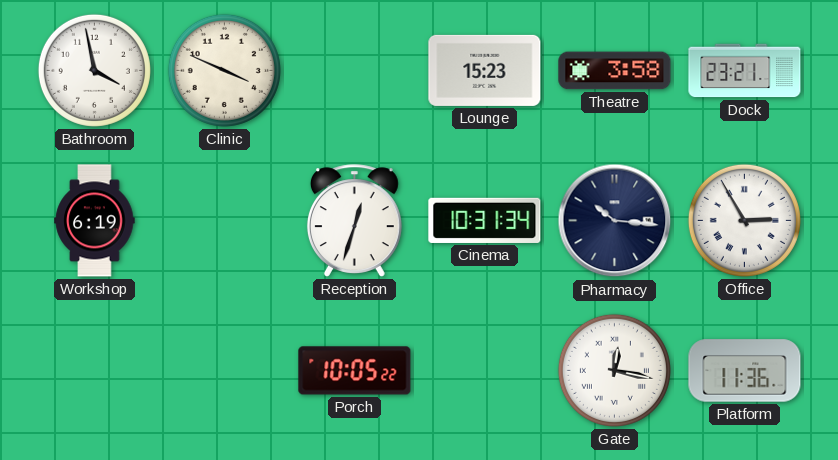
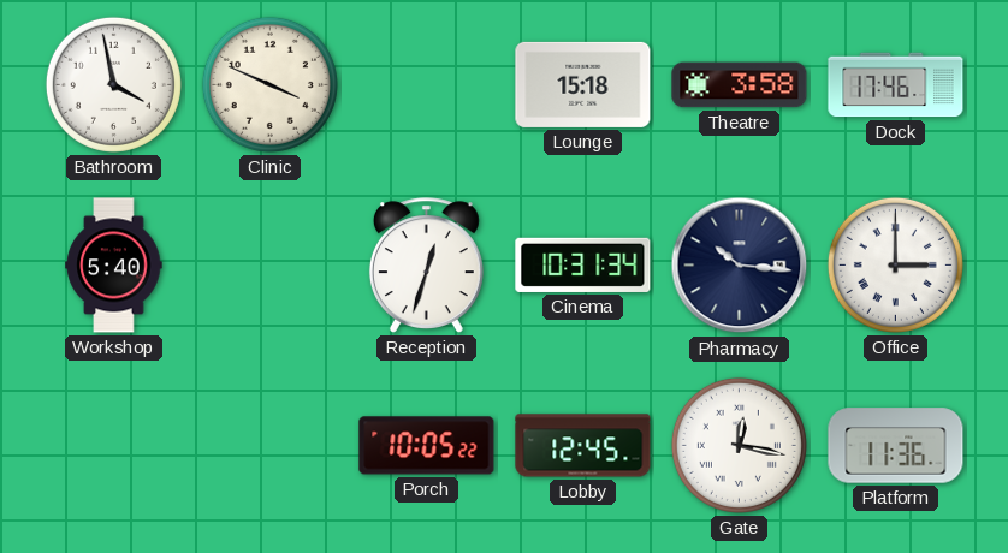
Lounge: 15:23 -> 15:18
Dock: 23:21 -> 17:46
Workshop: 6:19 -> 5:40
Office: 2:55 -> 3:00
Lobby: none -> 12:45
